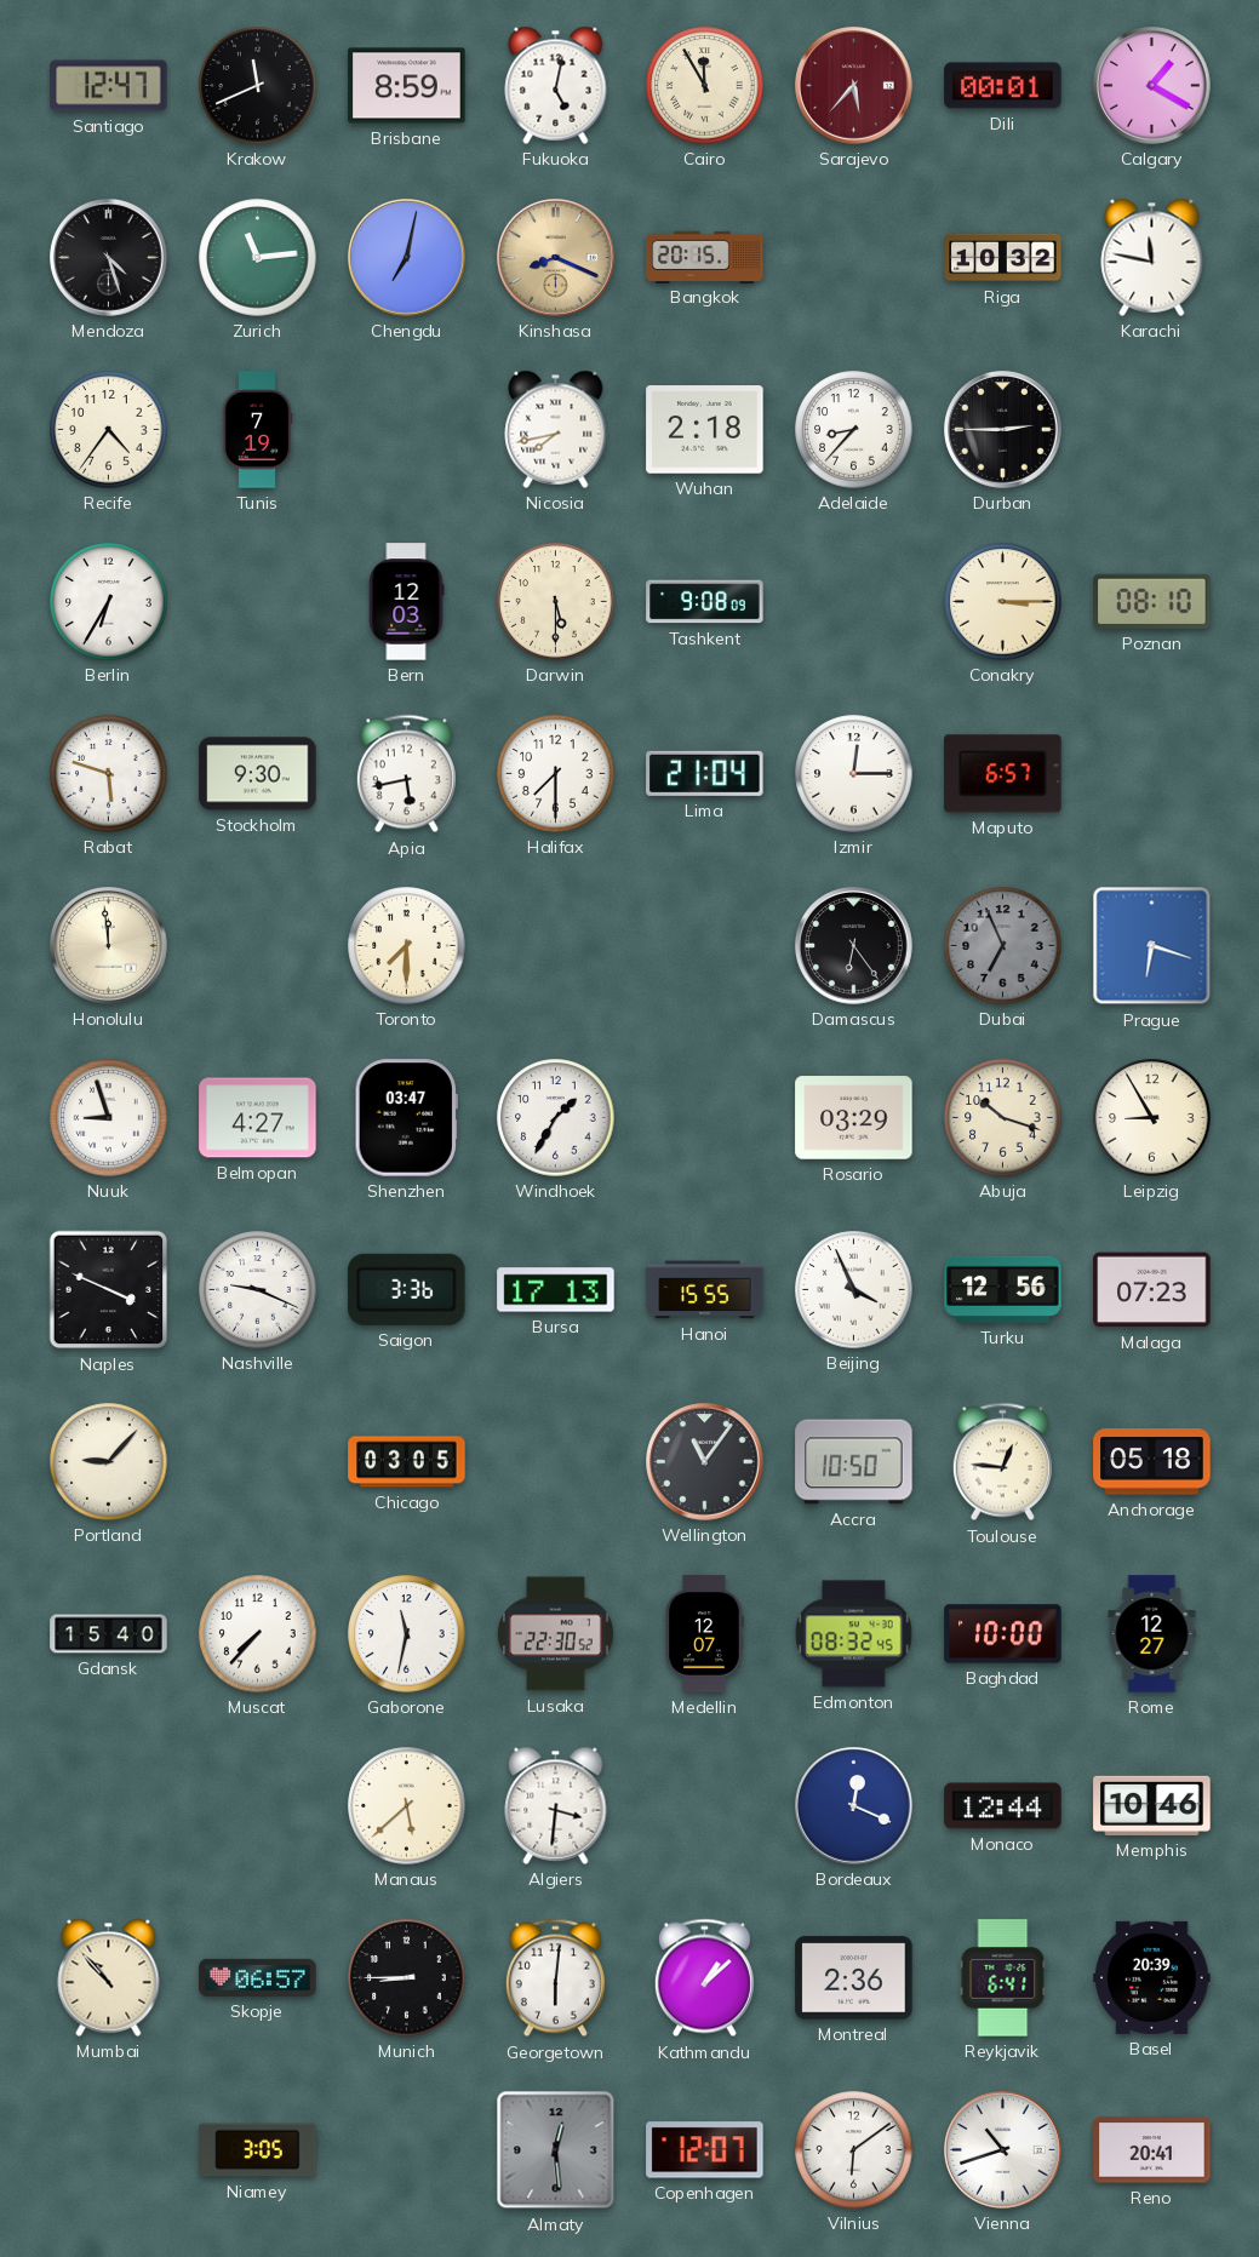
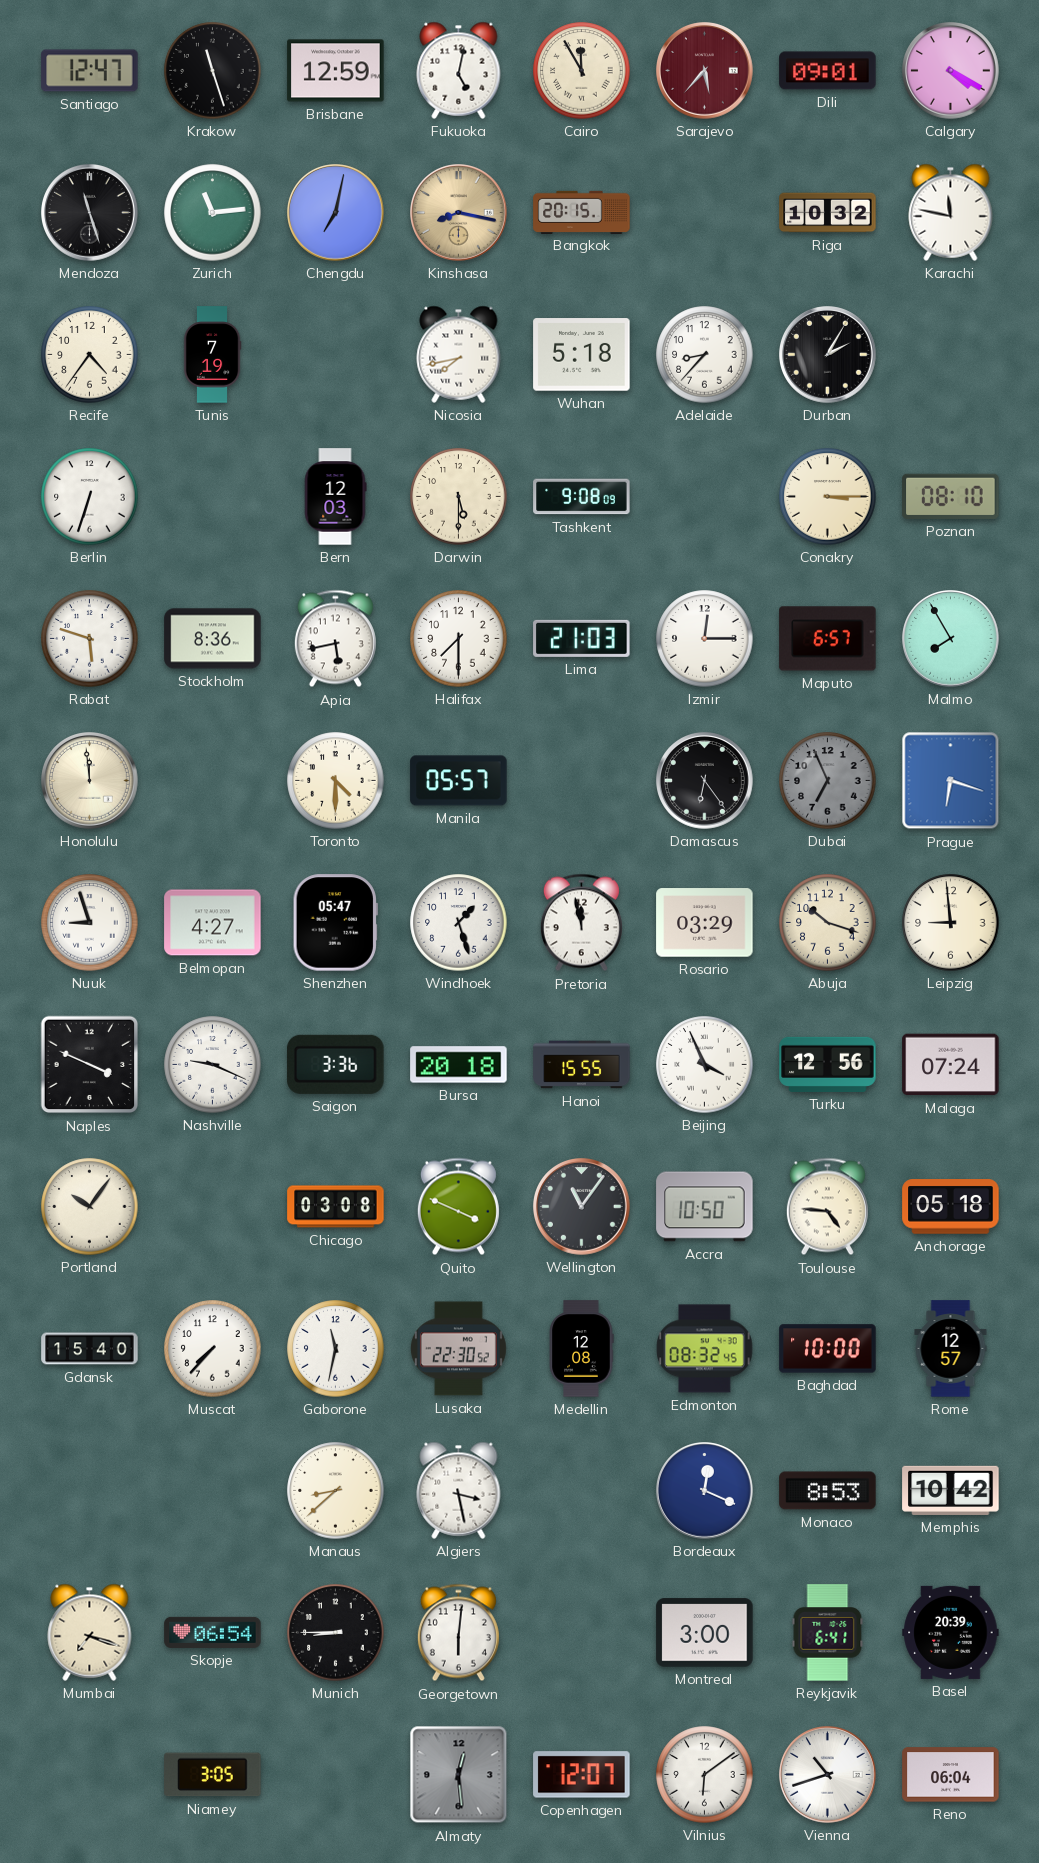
Krakow: 11:41 -> 11:27
Brisbane: 8:59 -> 12:59
Dili: 00:01 -> 09:01
Calgary: 1:20 -> 4:20
Mendoza: 4:27 -> 11:27
Kinshasa: 8:19 -> 8:17
Wuhan: 2:18 -> 5:18
Durban: 2:45 -> 2:05
Berlin: 6:35 -> 6:33
Stockholm: 9:30 -> 8:36
Lima: 21:04 -> 21:03
Malmo: none -> 7:55
Toronto: 7:30 -> 4:30
Manila: none -> 05:57
Shenzhen: 03:47 -> 05:47
Windhoek: 1:35 -> 1:27
Pretoria: none -> 11:58
Leipzig: 8:55 -> 8:59
Bursa: 17:13 -> 20:18
Malaga: 07:23 -> 07:24
Portland: 9:07 -> 10:06
Chicago: 03:05 -> 03:08
Quito: none -> 3:49
Toulouse: 12:46 -> 4:46
Medellin: 12:07 -> 12:08
Rome: 12:27 -> 12:57
Manaus: 5:38 -> 8:38
Algiers: 3:31 -> 3:28
Monaco: 12:44 -> 8:53
Memphis: 10:46 -> 10:42
Mumbai: 10:53 -> 7:18
Skopje: 06:57 -> 06:54
Kathmandu: 1:08 -> none
Montreal: 2:36 -> 3:00
Reno: 20:41 -> 06:04
